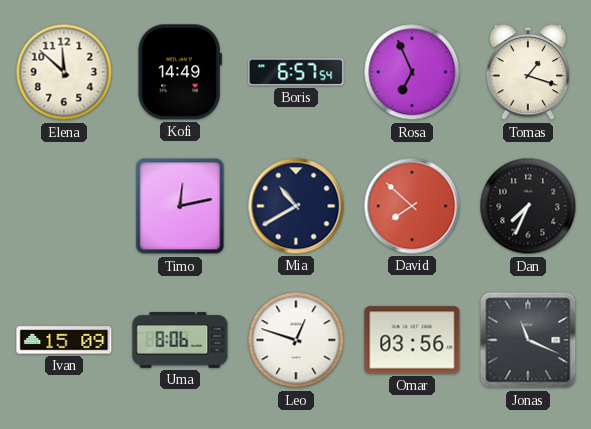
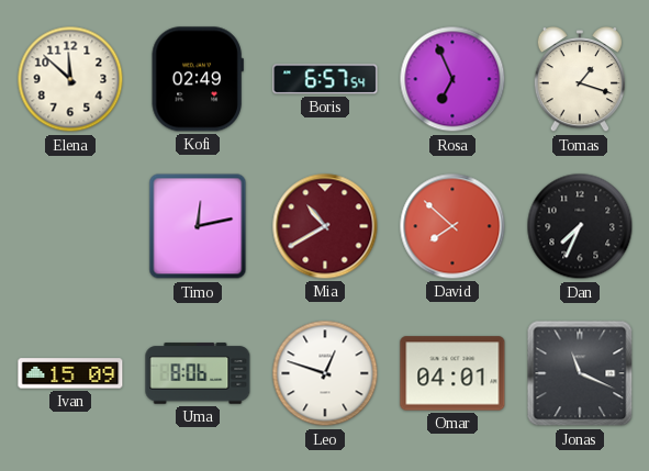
Kofi: 14:49 -> 02:49
Mia dial: navy -> burgundy
Omar: 03:56 -> 04:01
